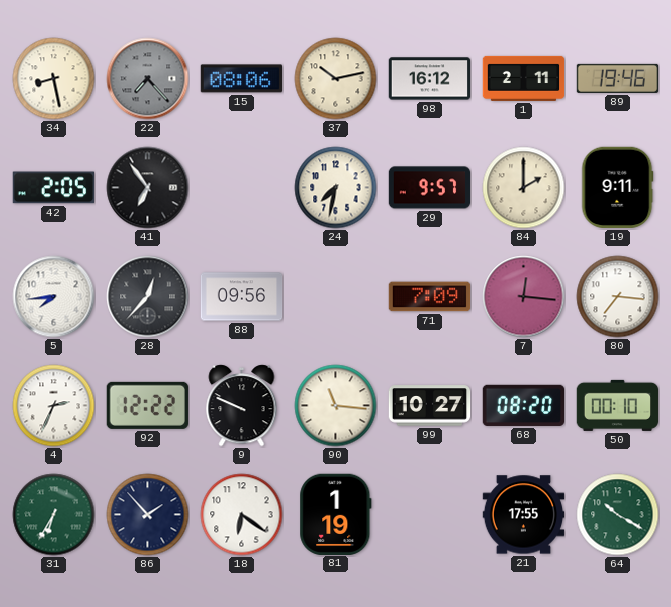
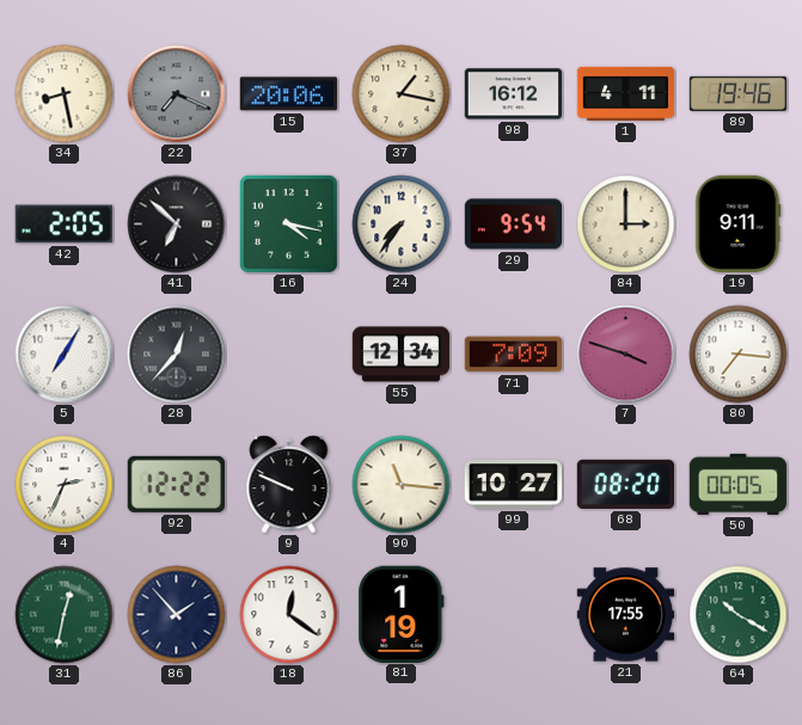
22: 7:23 -> 7:19
15: 08:06 -> 20:06
37: 10:13 -> 1:17
1: 2:11 -> 4:11
41: 6:54 -> 6:52
16: none -> 4:17
24: 7:32 -> 7:36
29: 9:57 -> 9:54
84: 2:00 -> 3:00
5: 7:44 -> 7:05
88: 09:56 -> none
55: none -> 12:34
7: 12:16 -> 3:48
50: 00:10 -> 00:05
31: 6:35 -> 12:32
18: 6:21 -> 12:21
